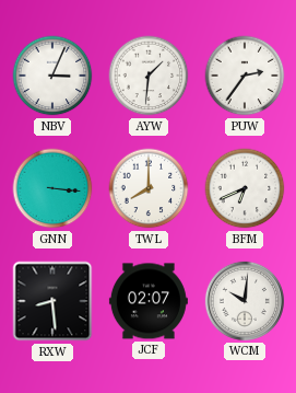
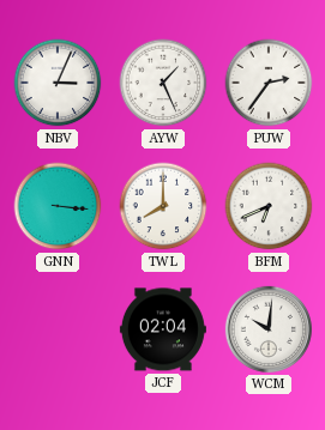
AYW: 1:31 -> 1:26
RXW: 8:29 -> none
JCF: 02:07 -> 02:04
